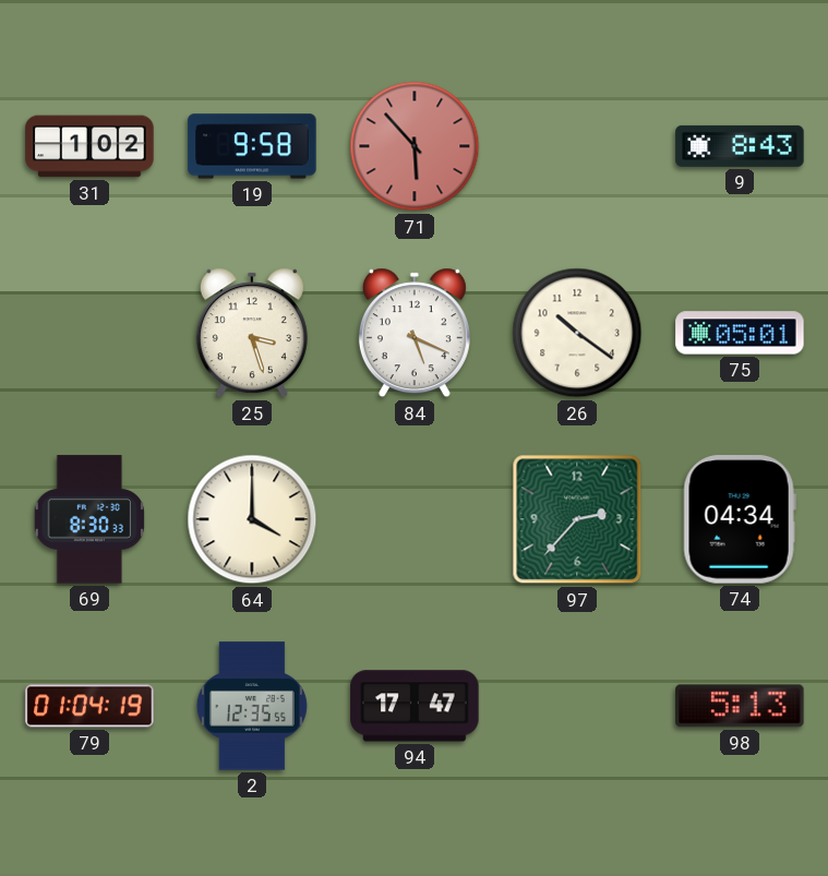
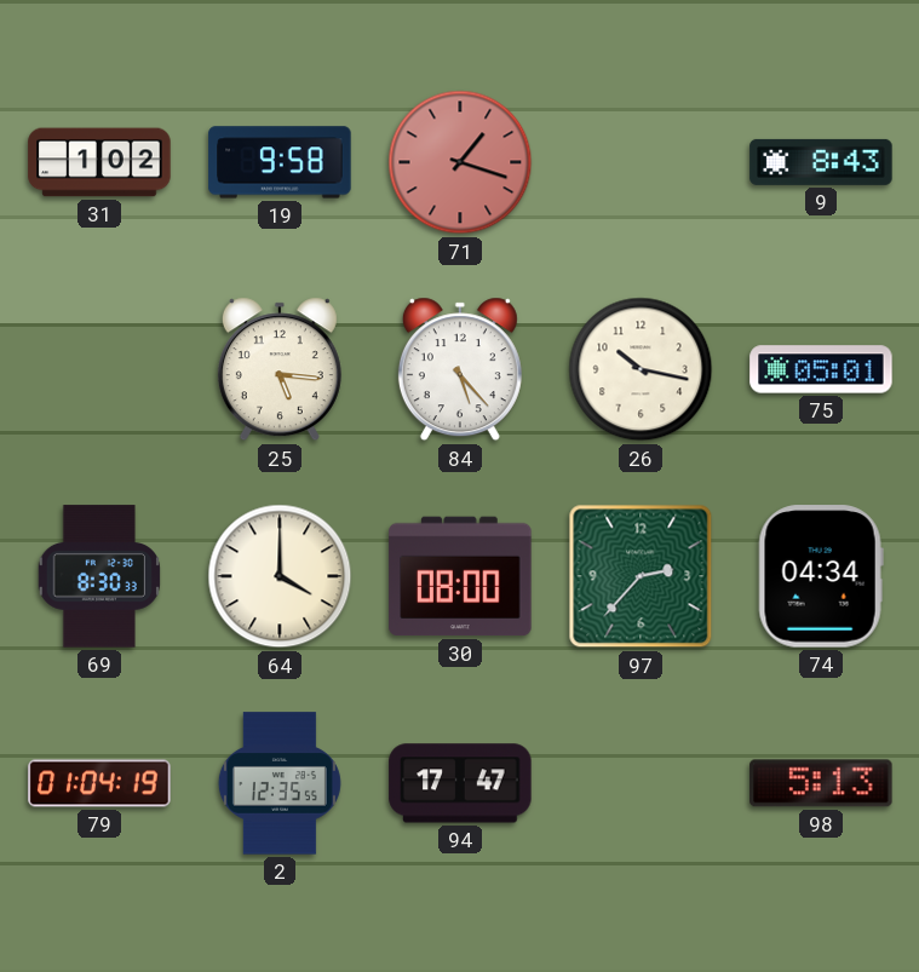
71: 5:53 -> 1:18
25: 3:27 -> 5:16
84: 5:19 -> 5:23
26: 10:21 -> 10:17
30: none -> 08:00
